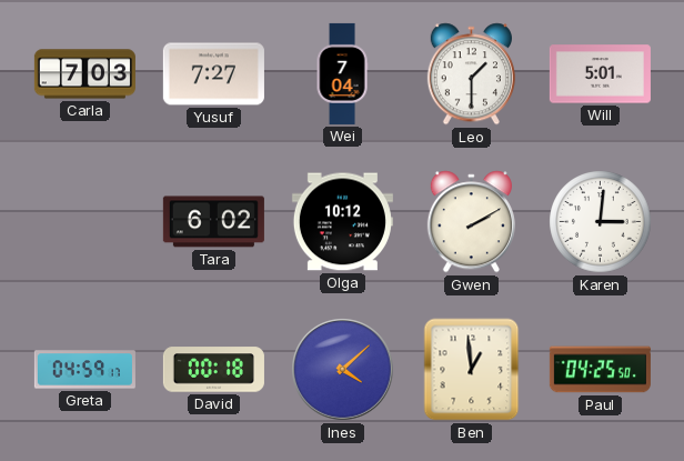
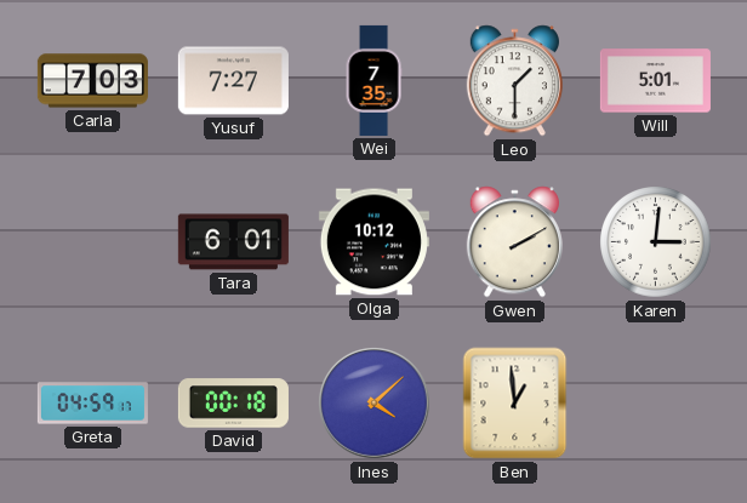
Wei: 7:04 -> 7:35
Tara: 6:02 -> 6:01
Paul: 04:25 -> none
